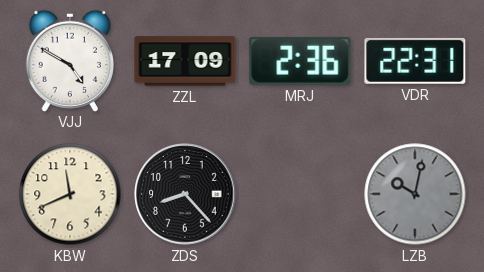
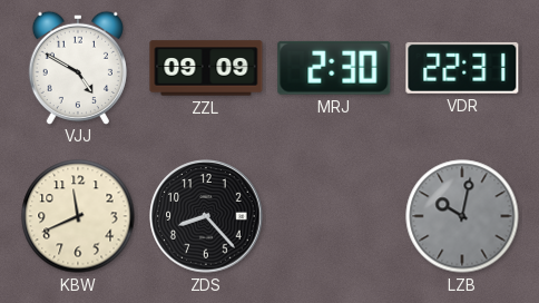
ZZL: 17:09 -> 09:09
MRJ: 2:36 -> 2:30
